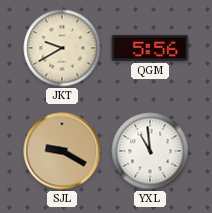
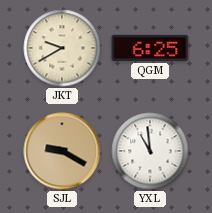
QGM: 5:56 -> 6:25
